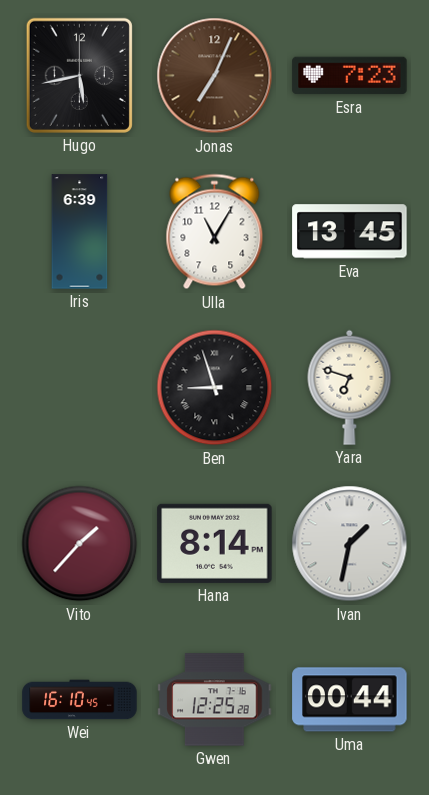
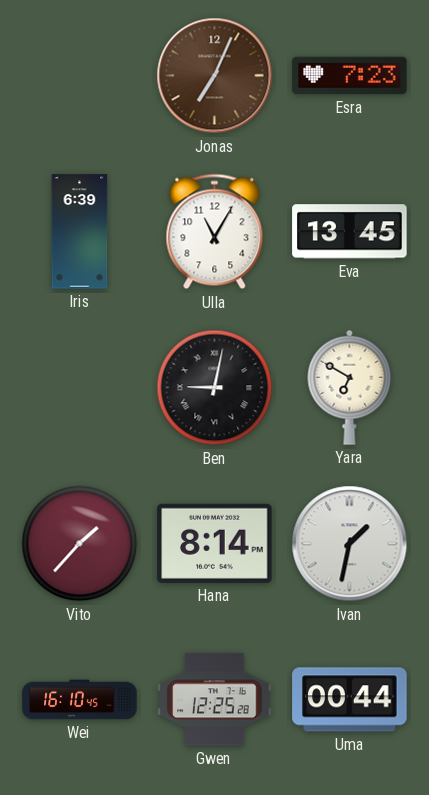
Hugo: 5:43 -> none
Ben: 8:57 -> 9:02
Yara: 6:48 -> 6:50
